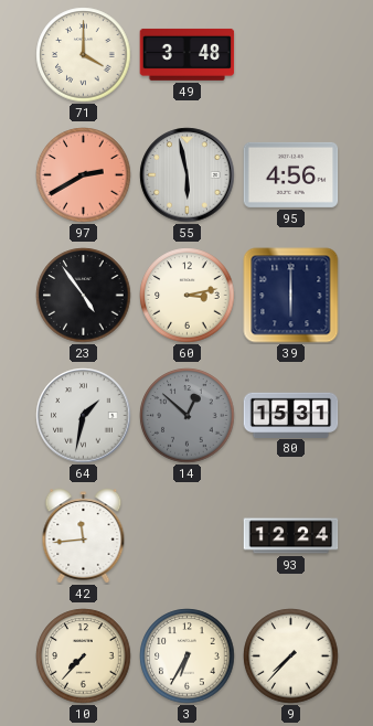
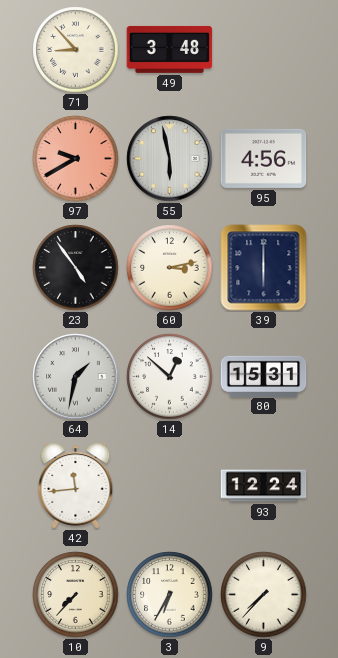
71: 4:00 -> 8:53
97: 2:40 -> 9:40
14 dial: grey -> white
